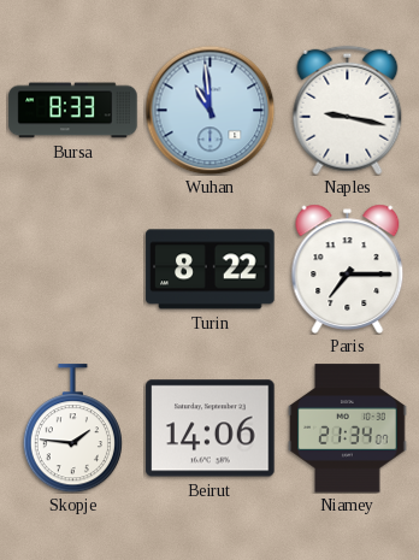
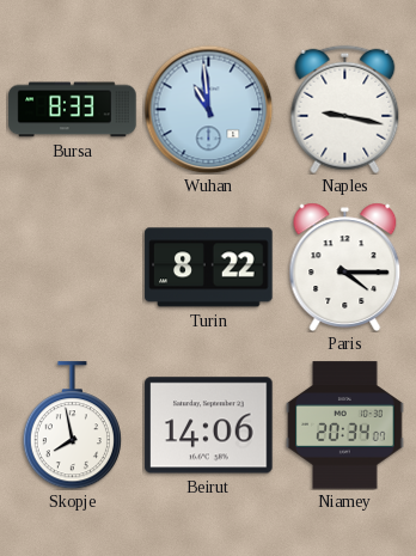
Paris: 7:15 -> 4:15
Skopje: 1:46 -> 7:58
Niamey: 21:34 -> 20:34
